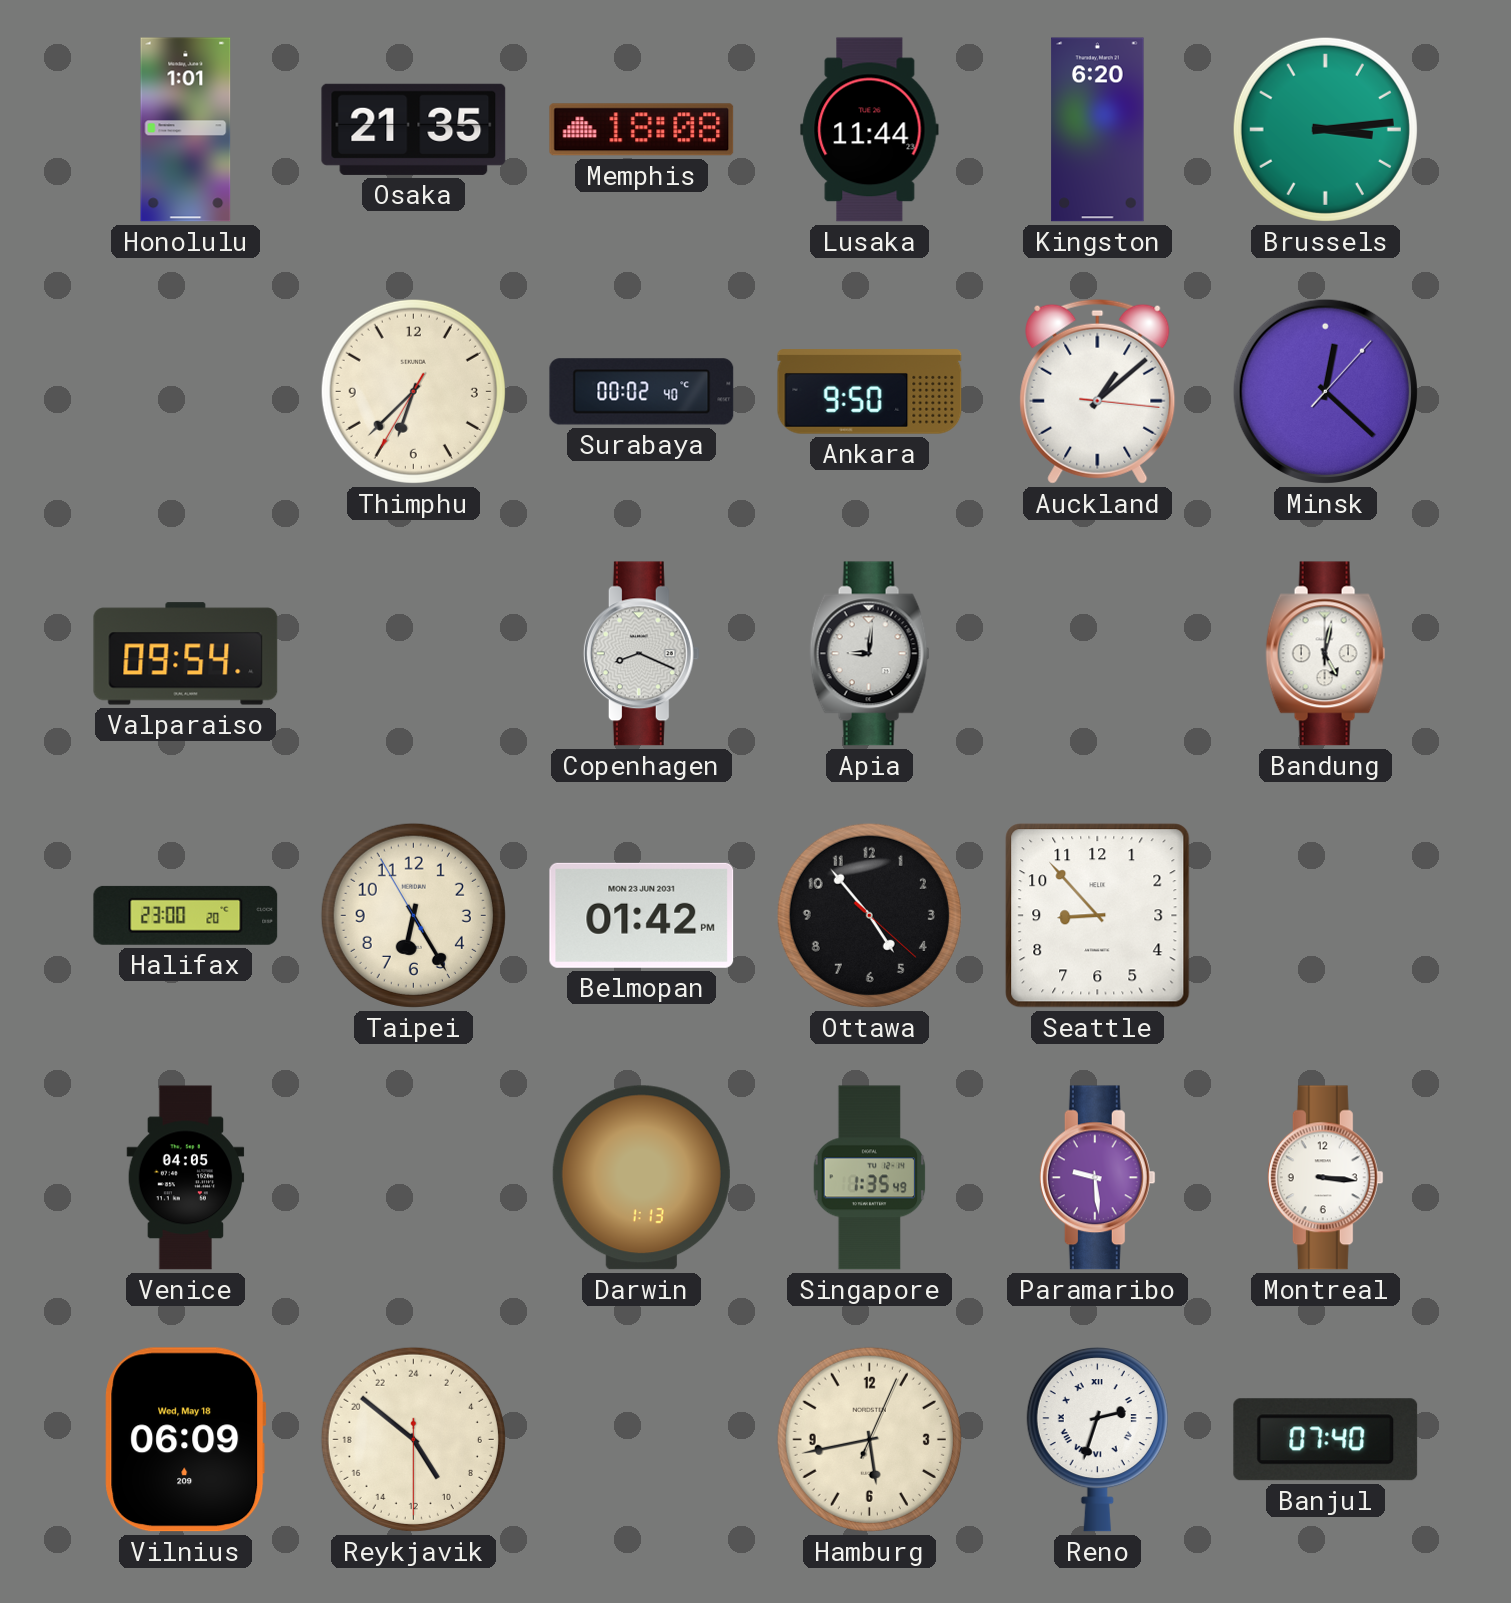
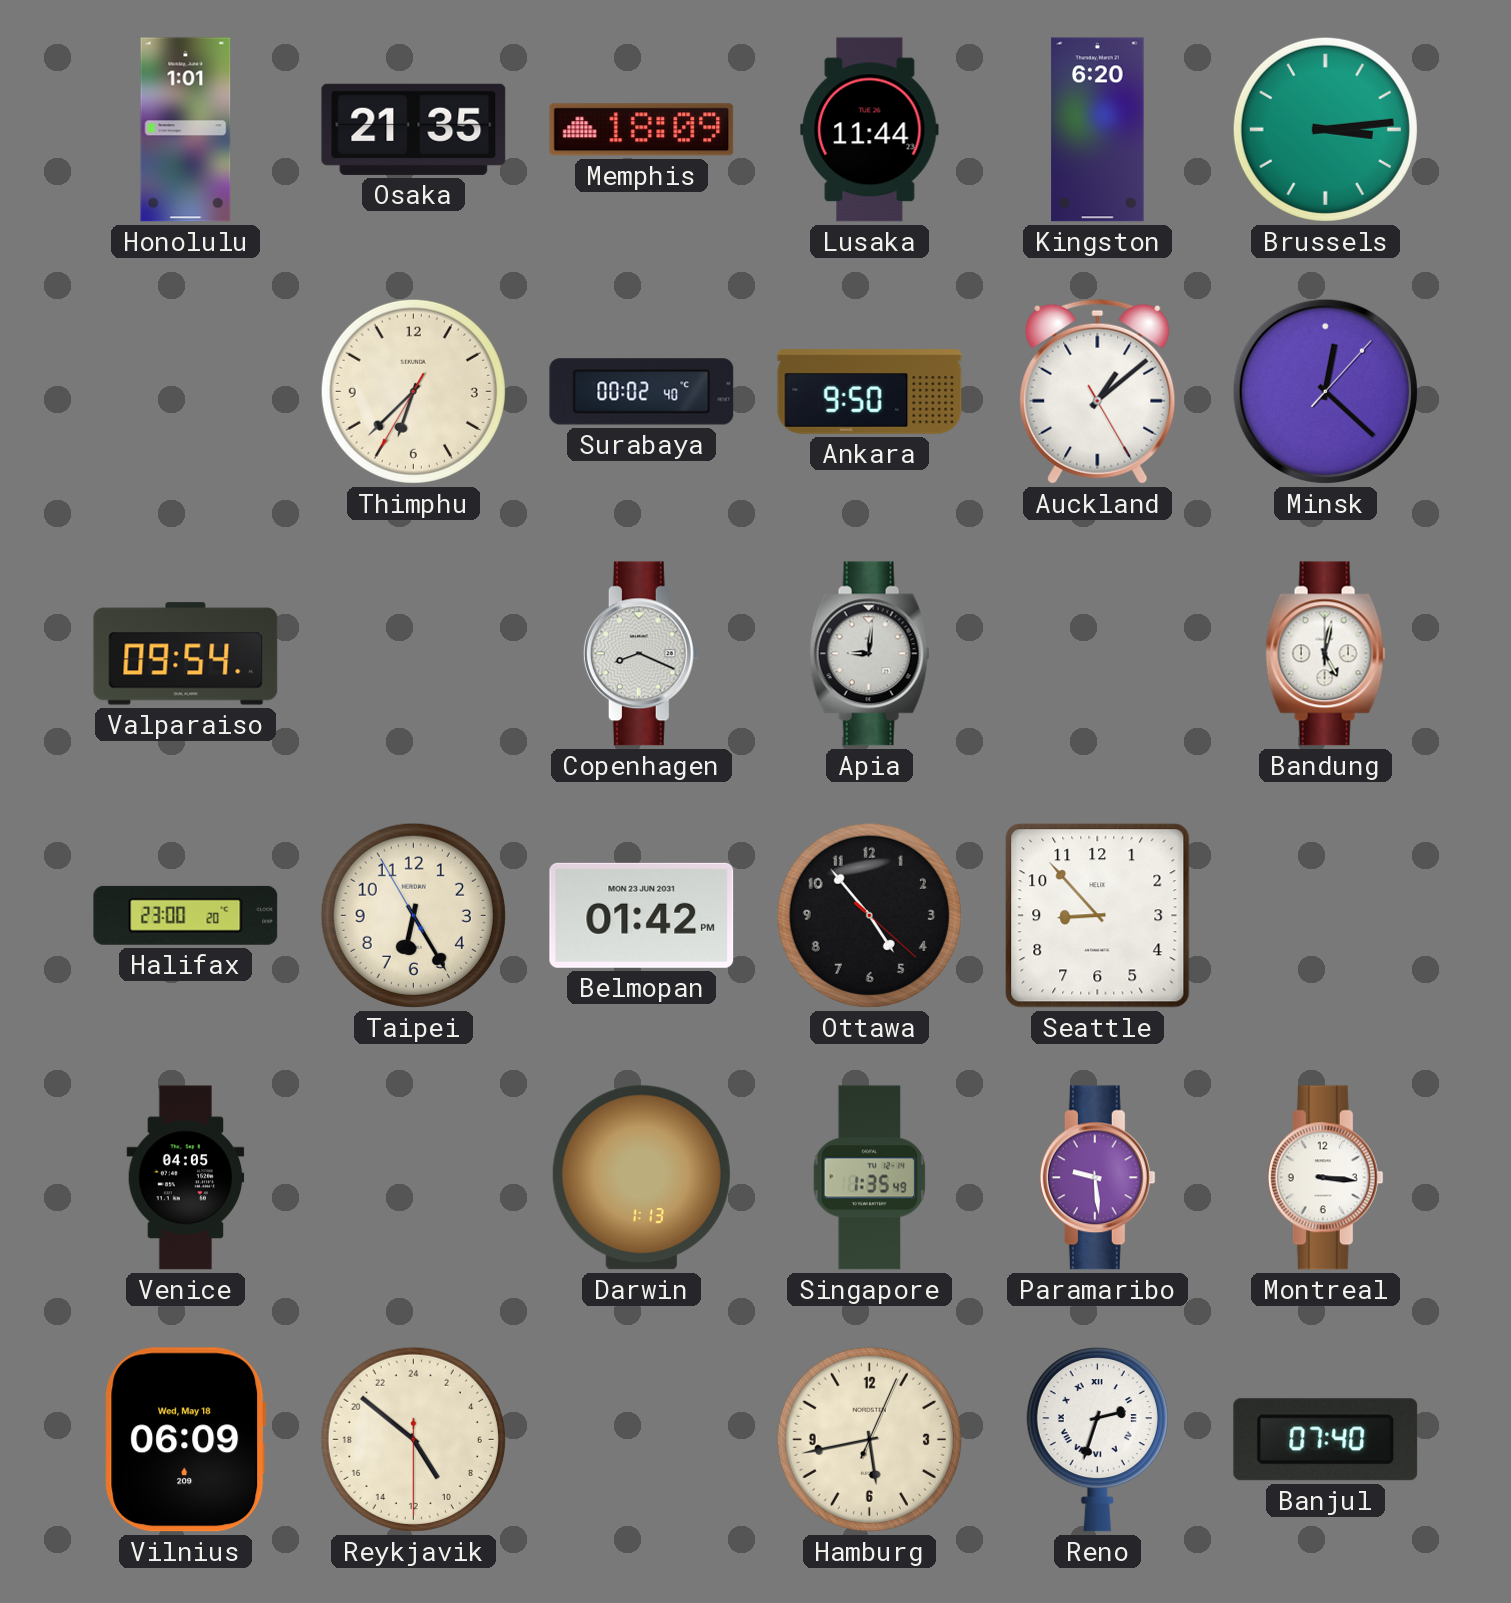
Memphis: 18:08 -> 18:09
Auckland: 1:08:16 -> 1:08:25
